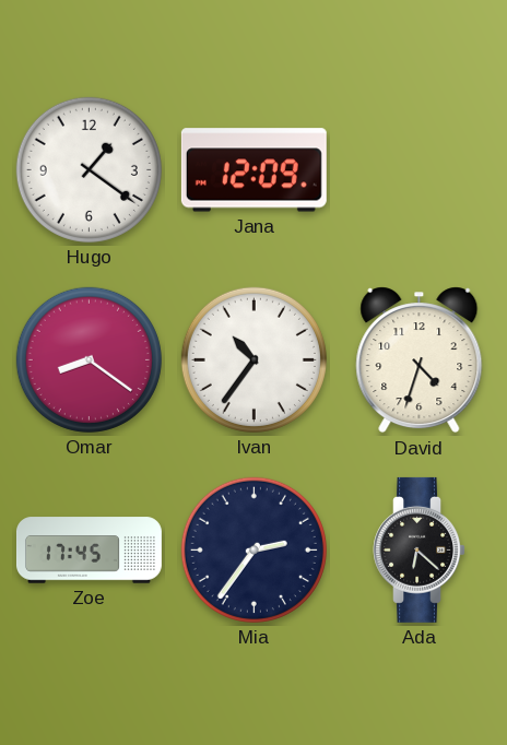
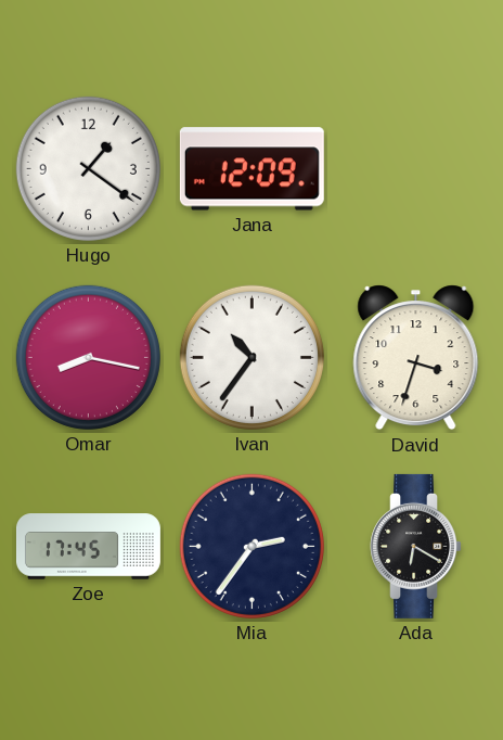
Omar: 8:21 -> 8:17
David: 4:33 -> 3:33
Ada: 6:22 -> 6:20
